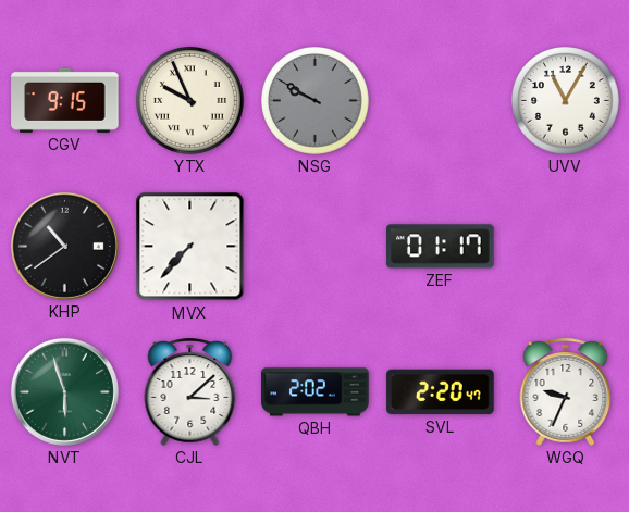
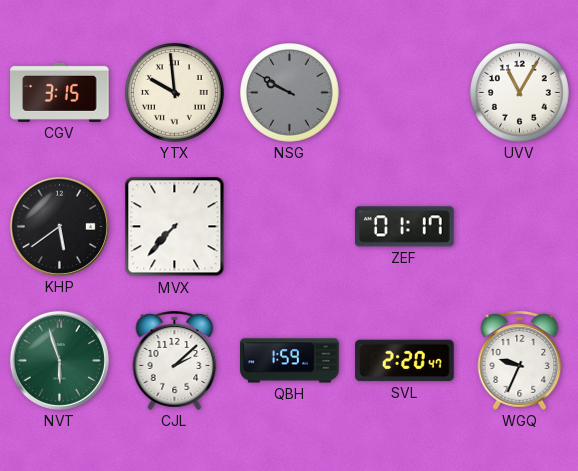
CGV: 9:15 -> 3:15
YTX: 9:56 -> 9:59
KHP: 10:39 -> 5:39
CJL: 3:08 -> 2:08
QBH: 2:02 -> 1:59
